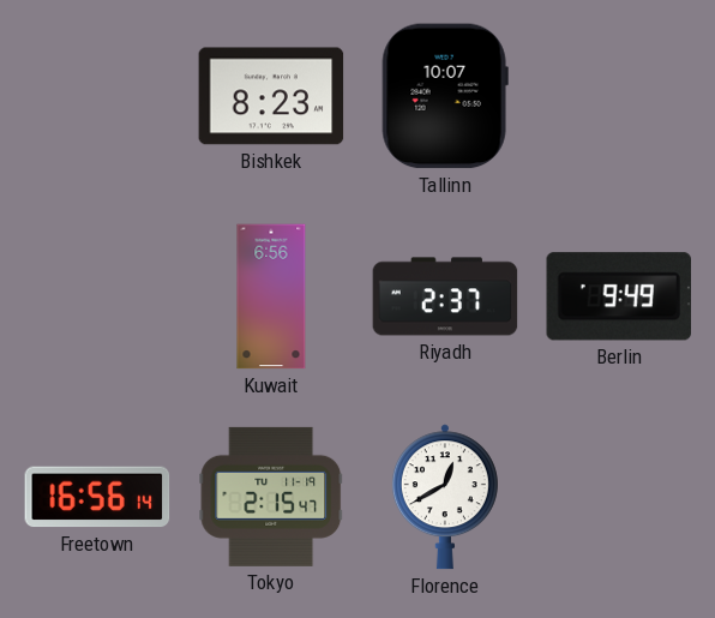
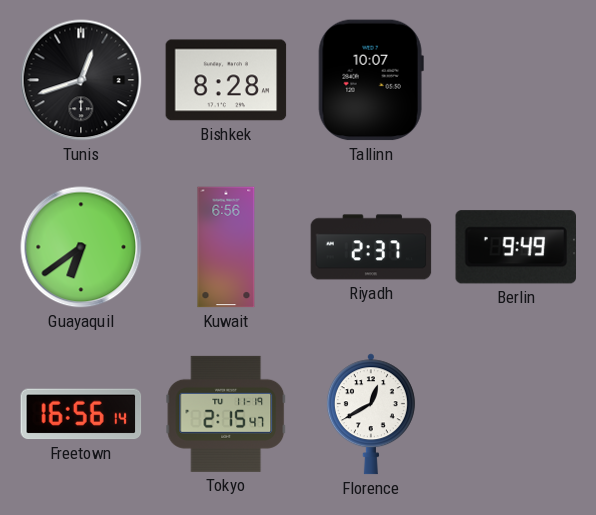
Tunis: none -> 12:42
Bishkek: 8:23 -> 8:28
Guayaquil: none -> 6:39
